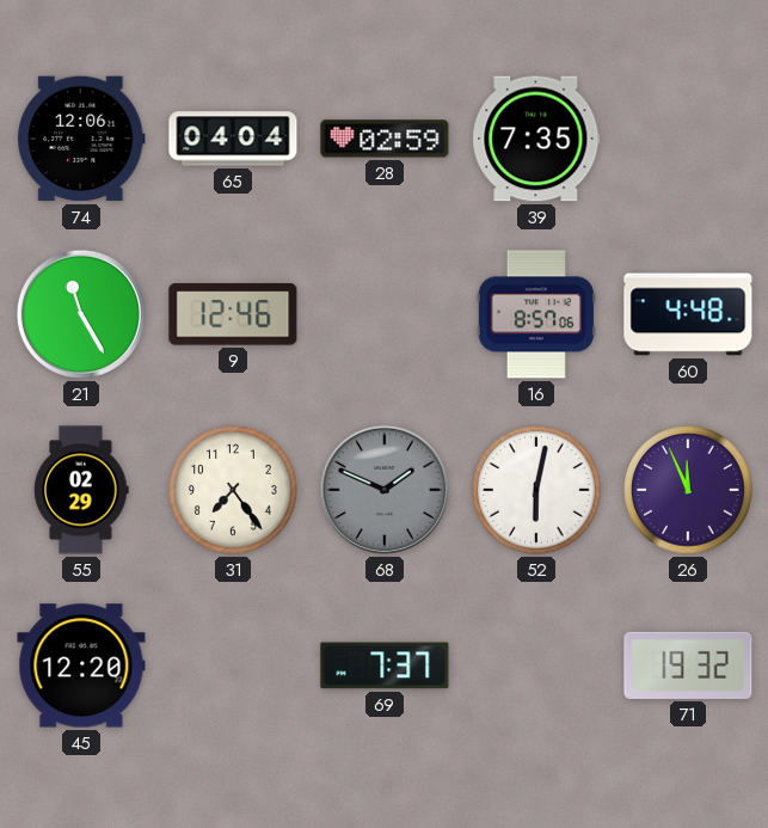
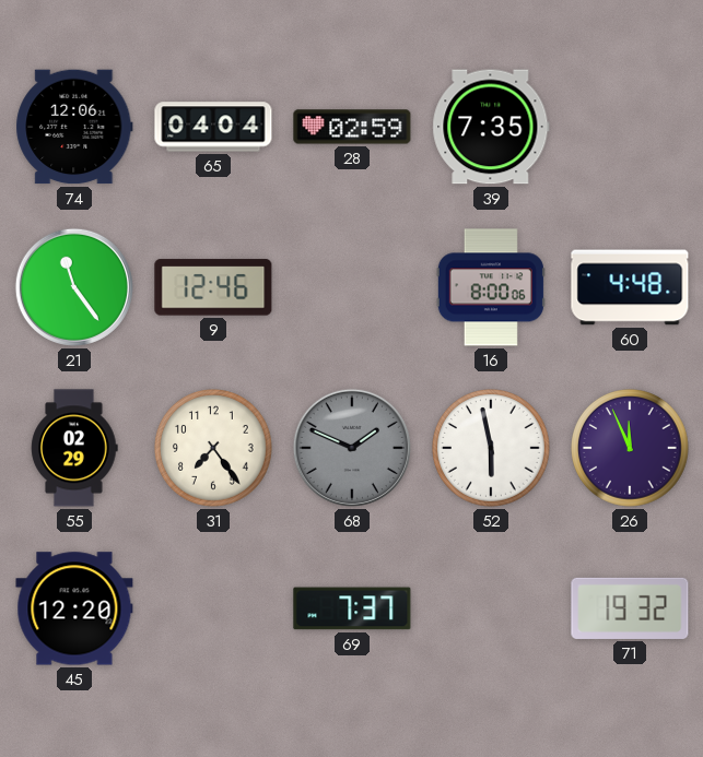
21: 11:25 -> 11:24
16: 8:57 -> 8:00
52: 6:02 -> 5:58
